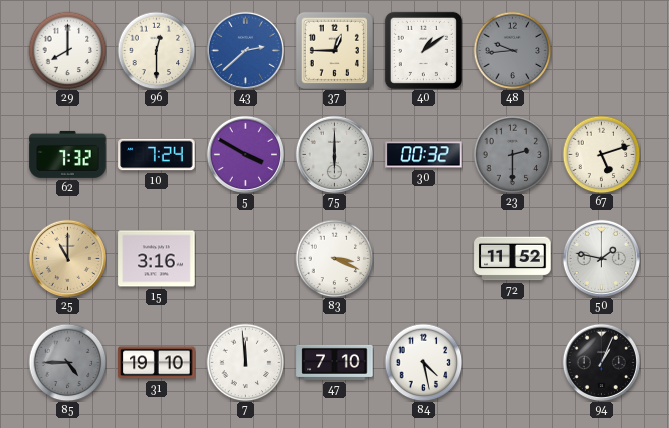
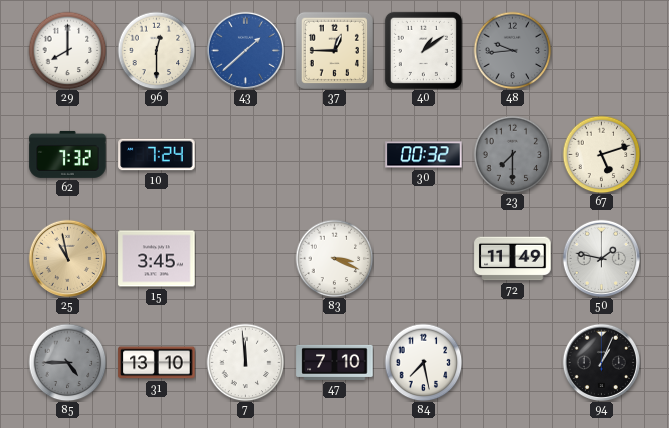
43: 2:38 -> 1:38
5: 3:50 -> none
75: 6:00 -> none
23: 2:30 -> 7:30
25: 11:00 -> 10:58
15: 3:16 -> 3:45
72: 11:52 -> 11:49
31: 19:10 -> 13:10
84: 4:28 -> 7:28
